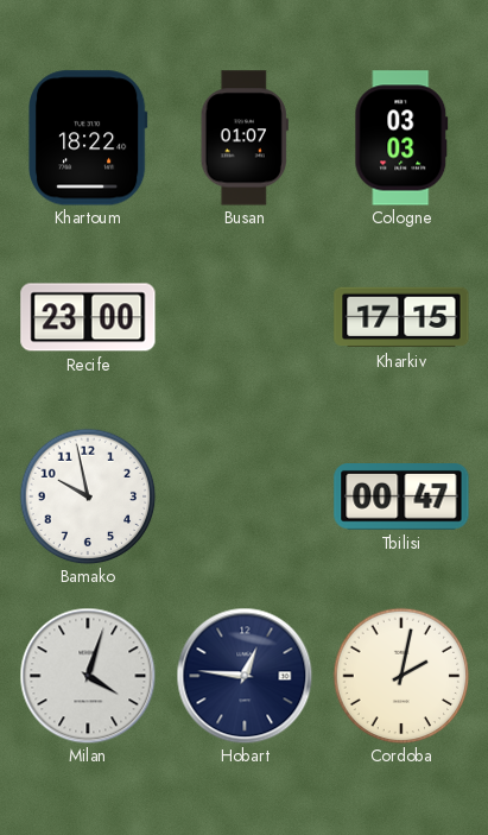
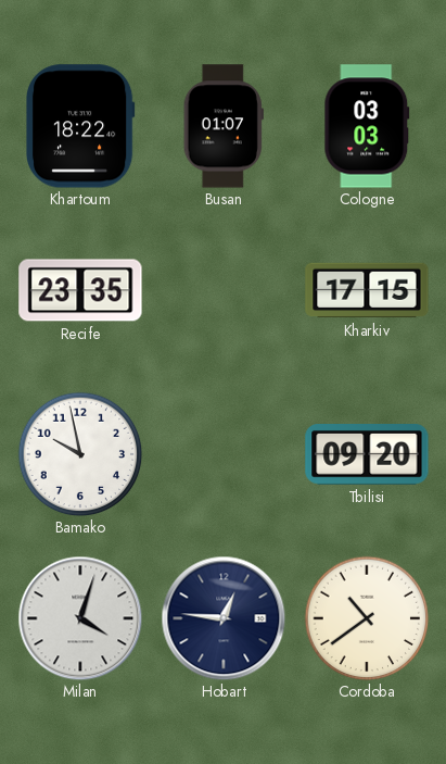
Recife: 23:00 -> 23:35
Tbilisi: 00:47 -> 09:20
Cordoba: 2:02 -> 10:39
